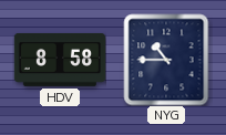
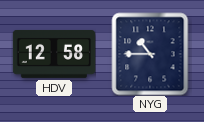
HDV: 8:58 -> 12:58
